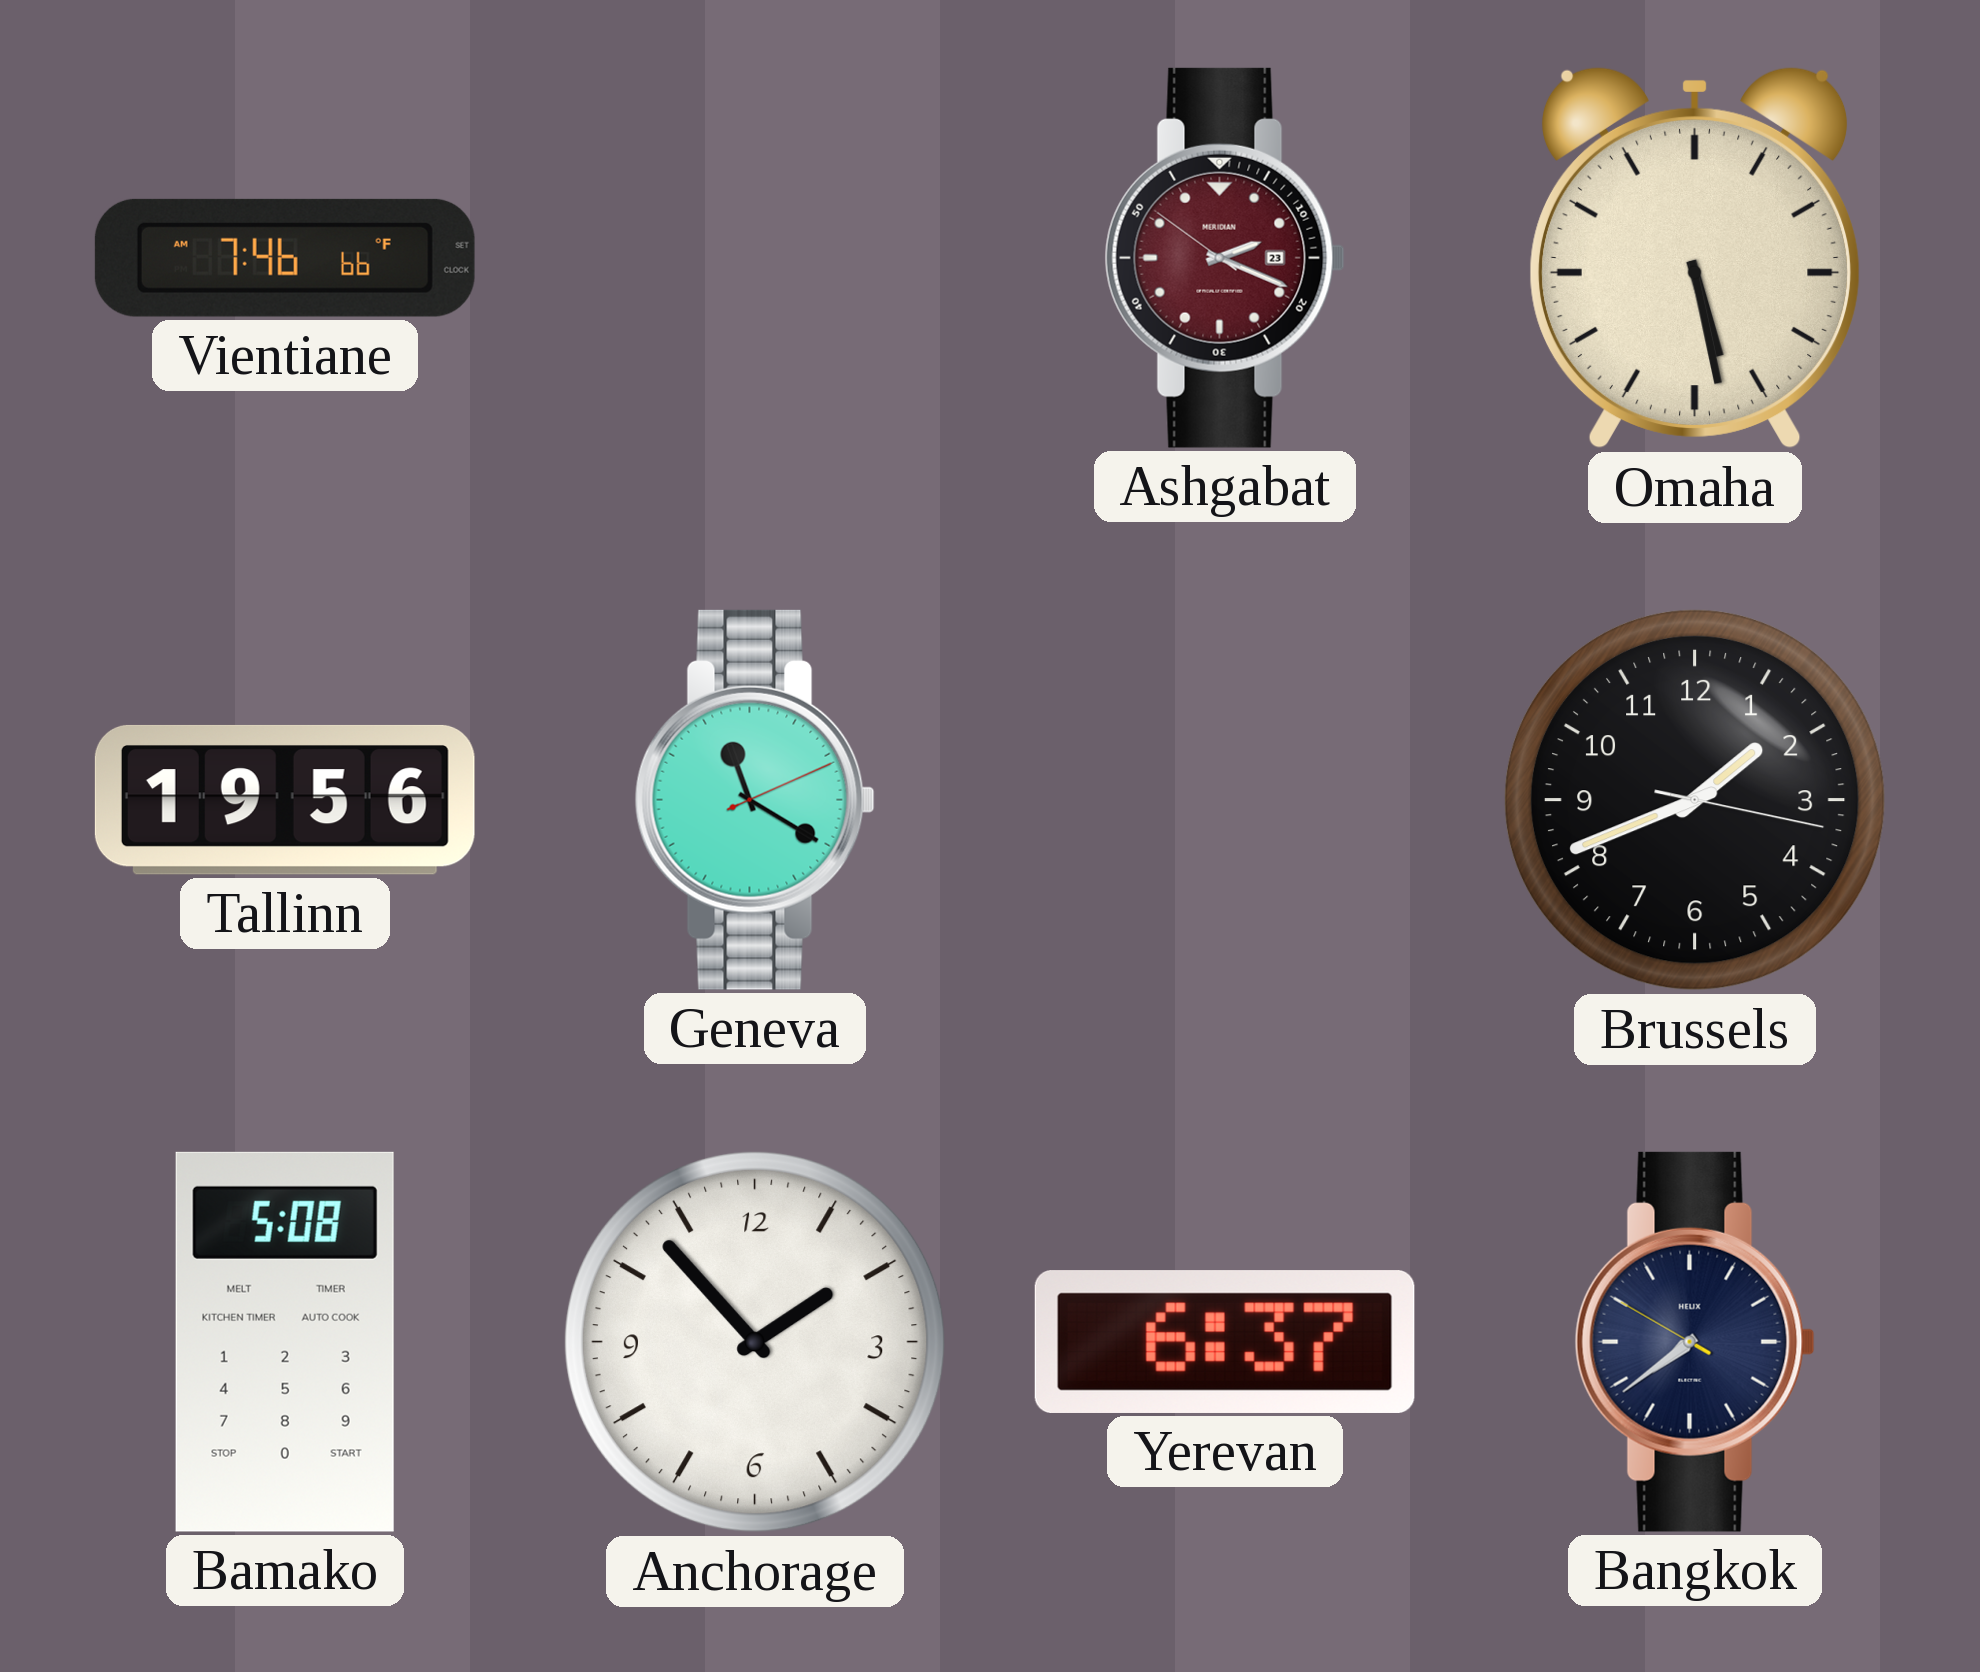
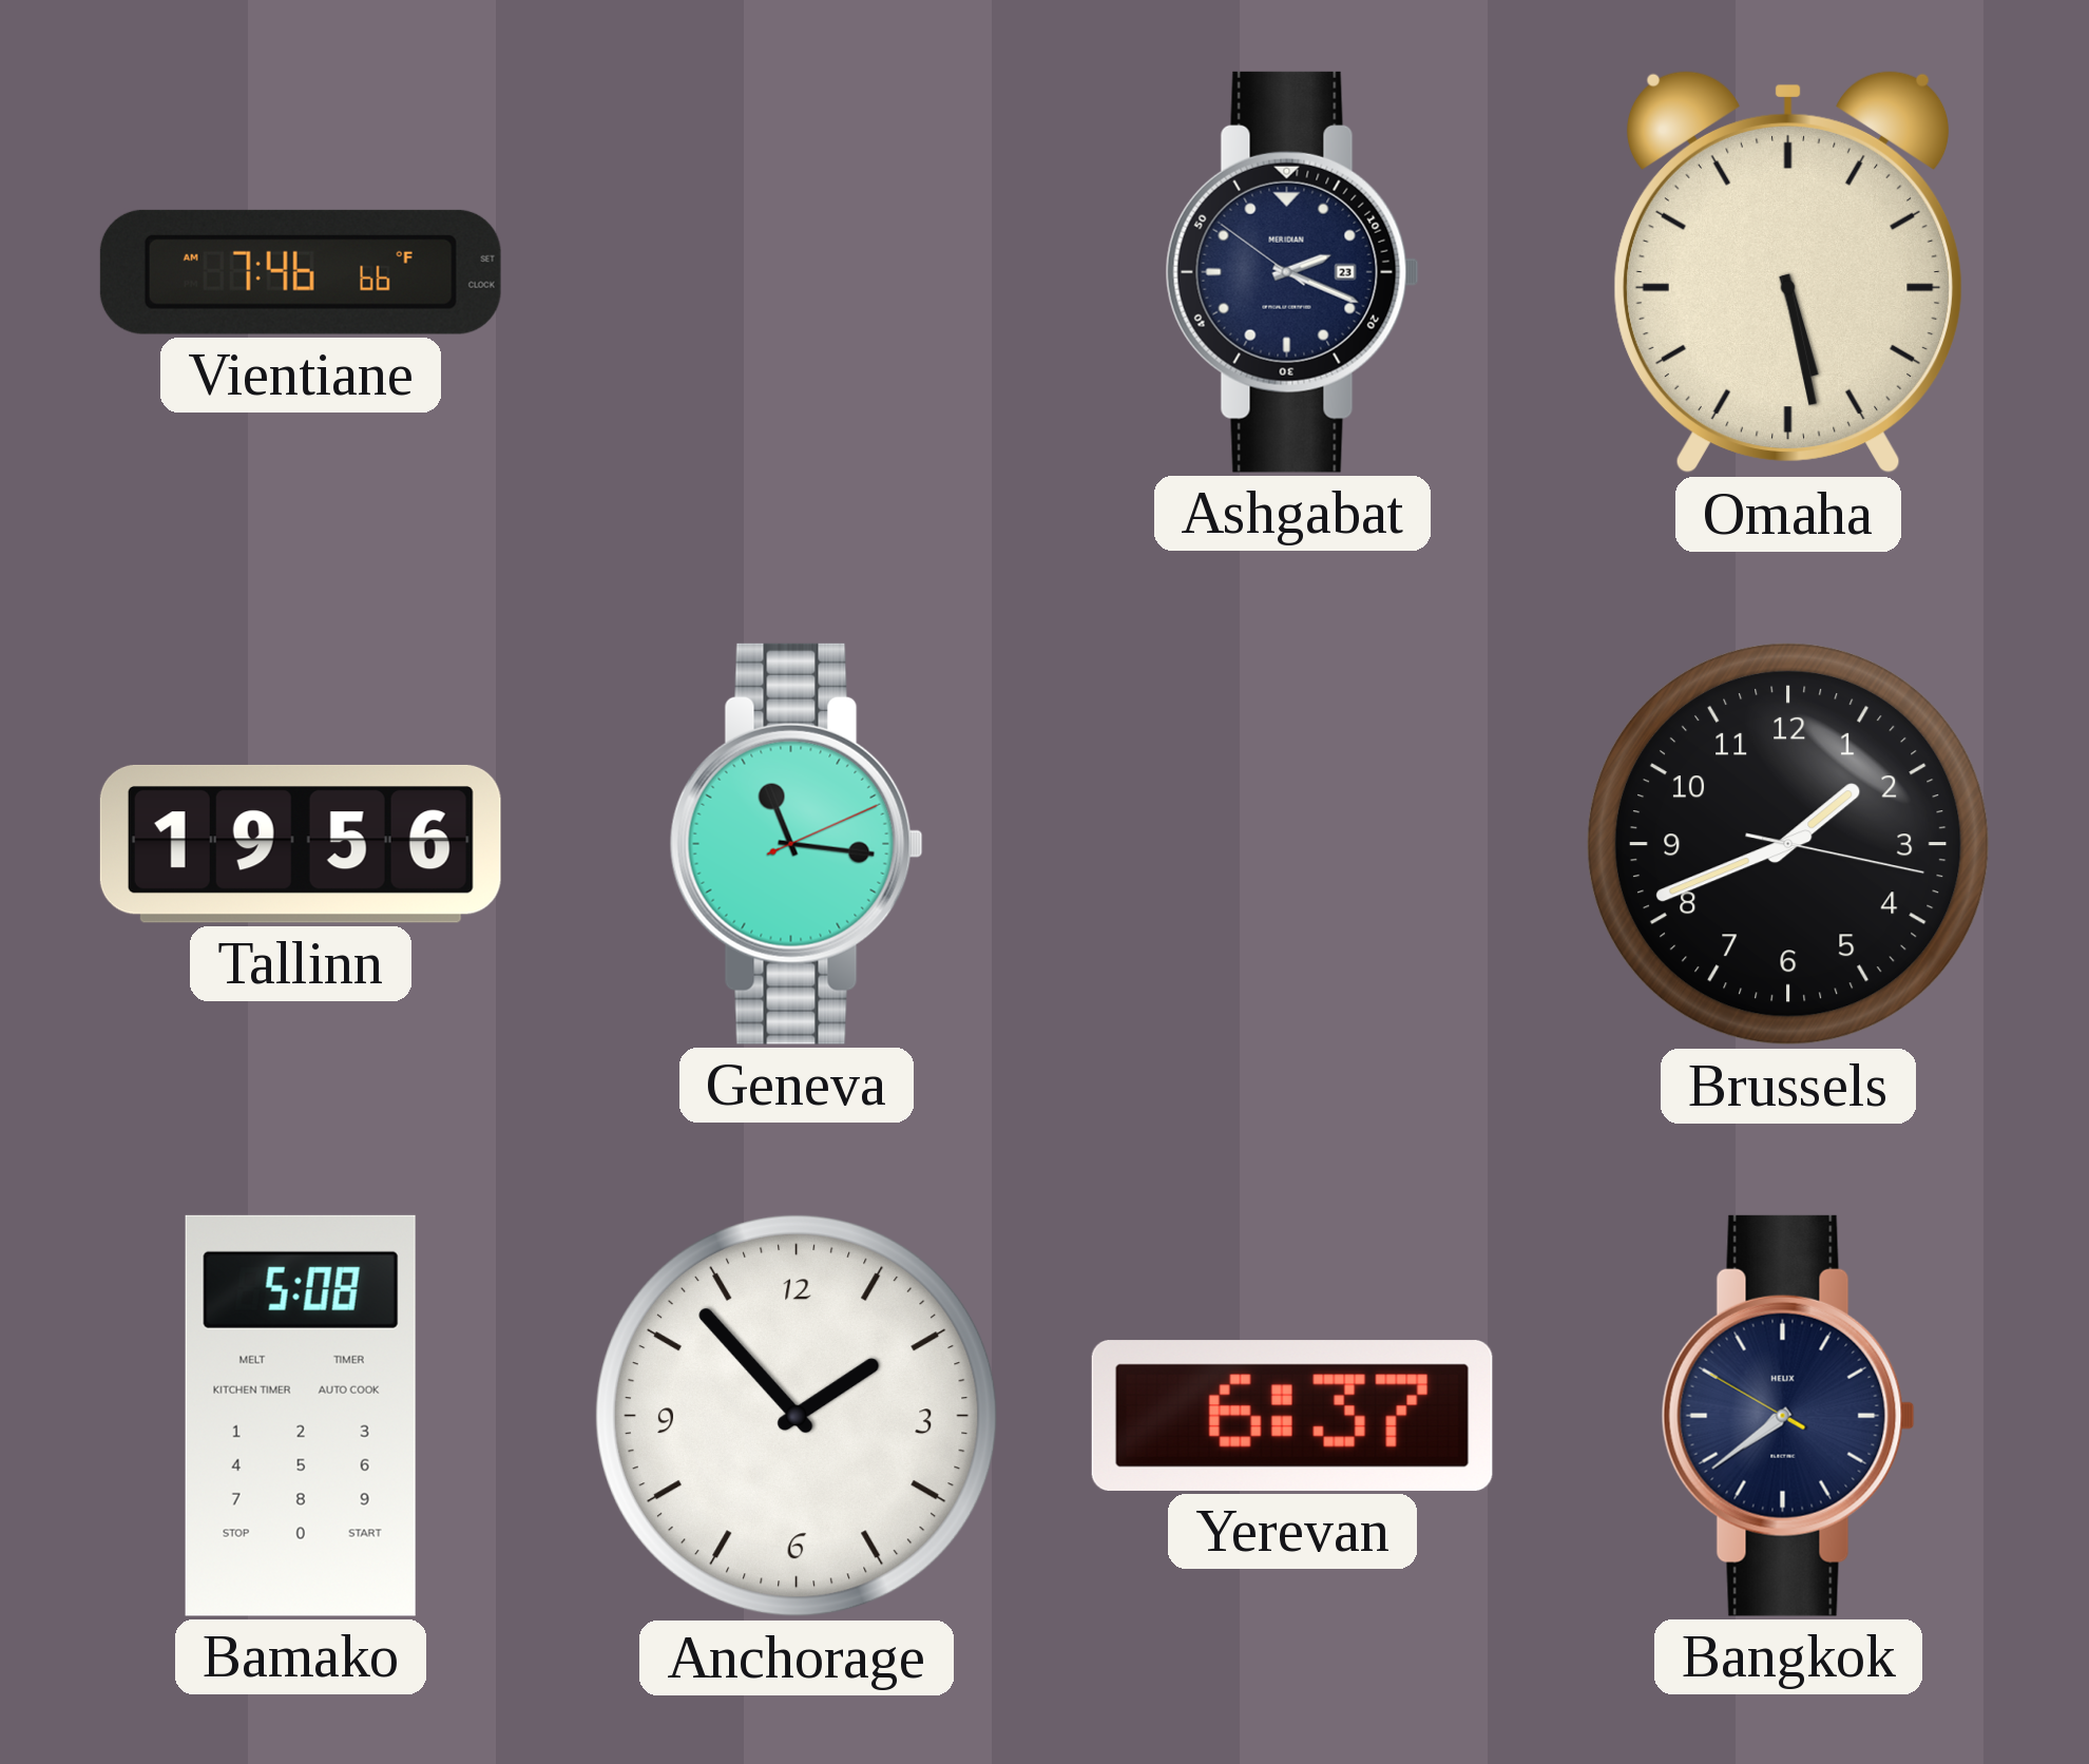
Ashgabat dial: burgundy -> navy
Geneva: 11:20 -> 11:16
